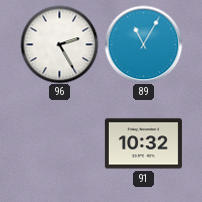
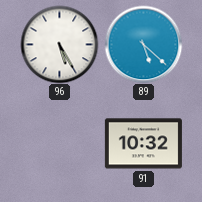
96: 2:25 -> 5:25
89: 11:05 -> 5:22
